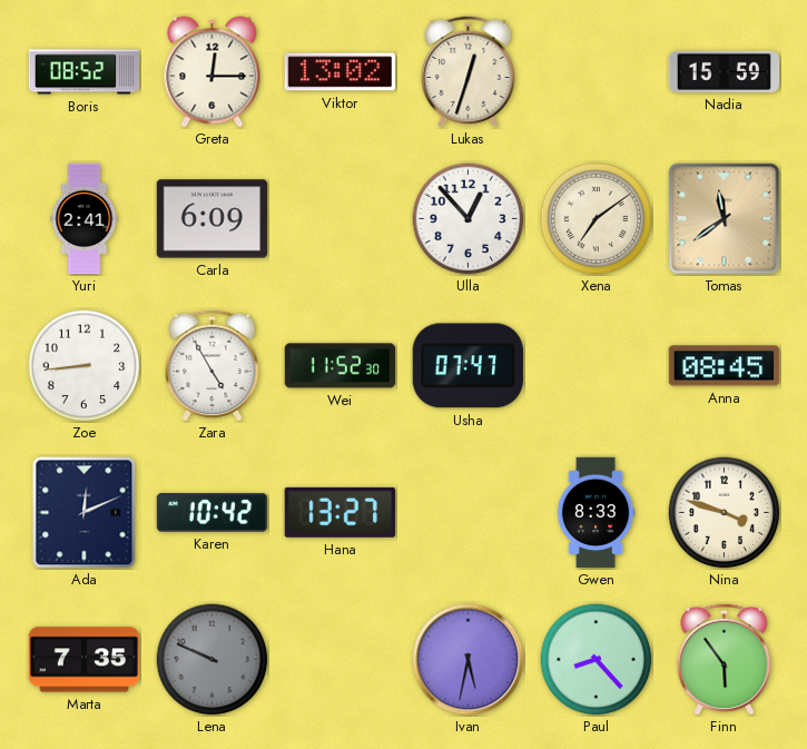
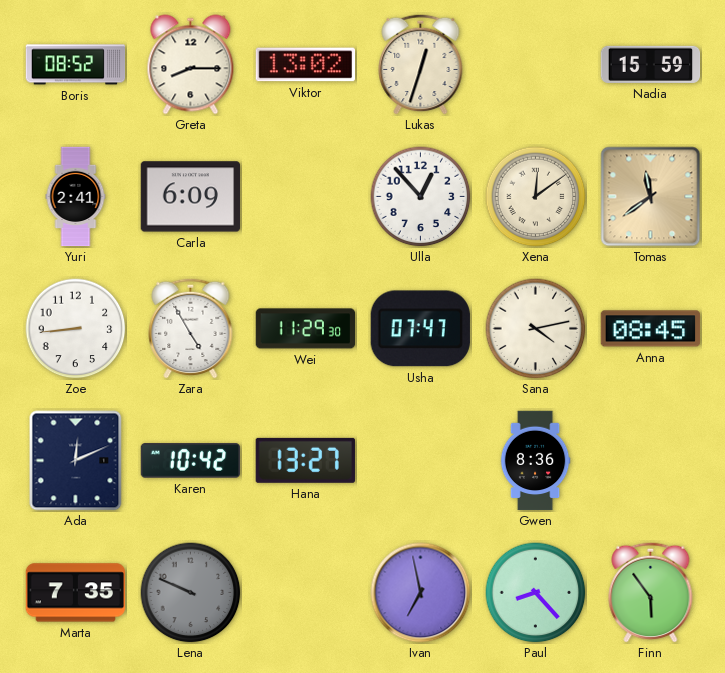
Greta: 12:15 -> 8:15
Xena: 7:09 -> 12:09
Wei: 11:52 -> 11:29
Sana: none -> 4:13
Gwen: 8:33 -> 8:36
Nina: 3:48 -> none
Ivan: 5:32 -> 6:58
